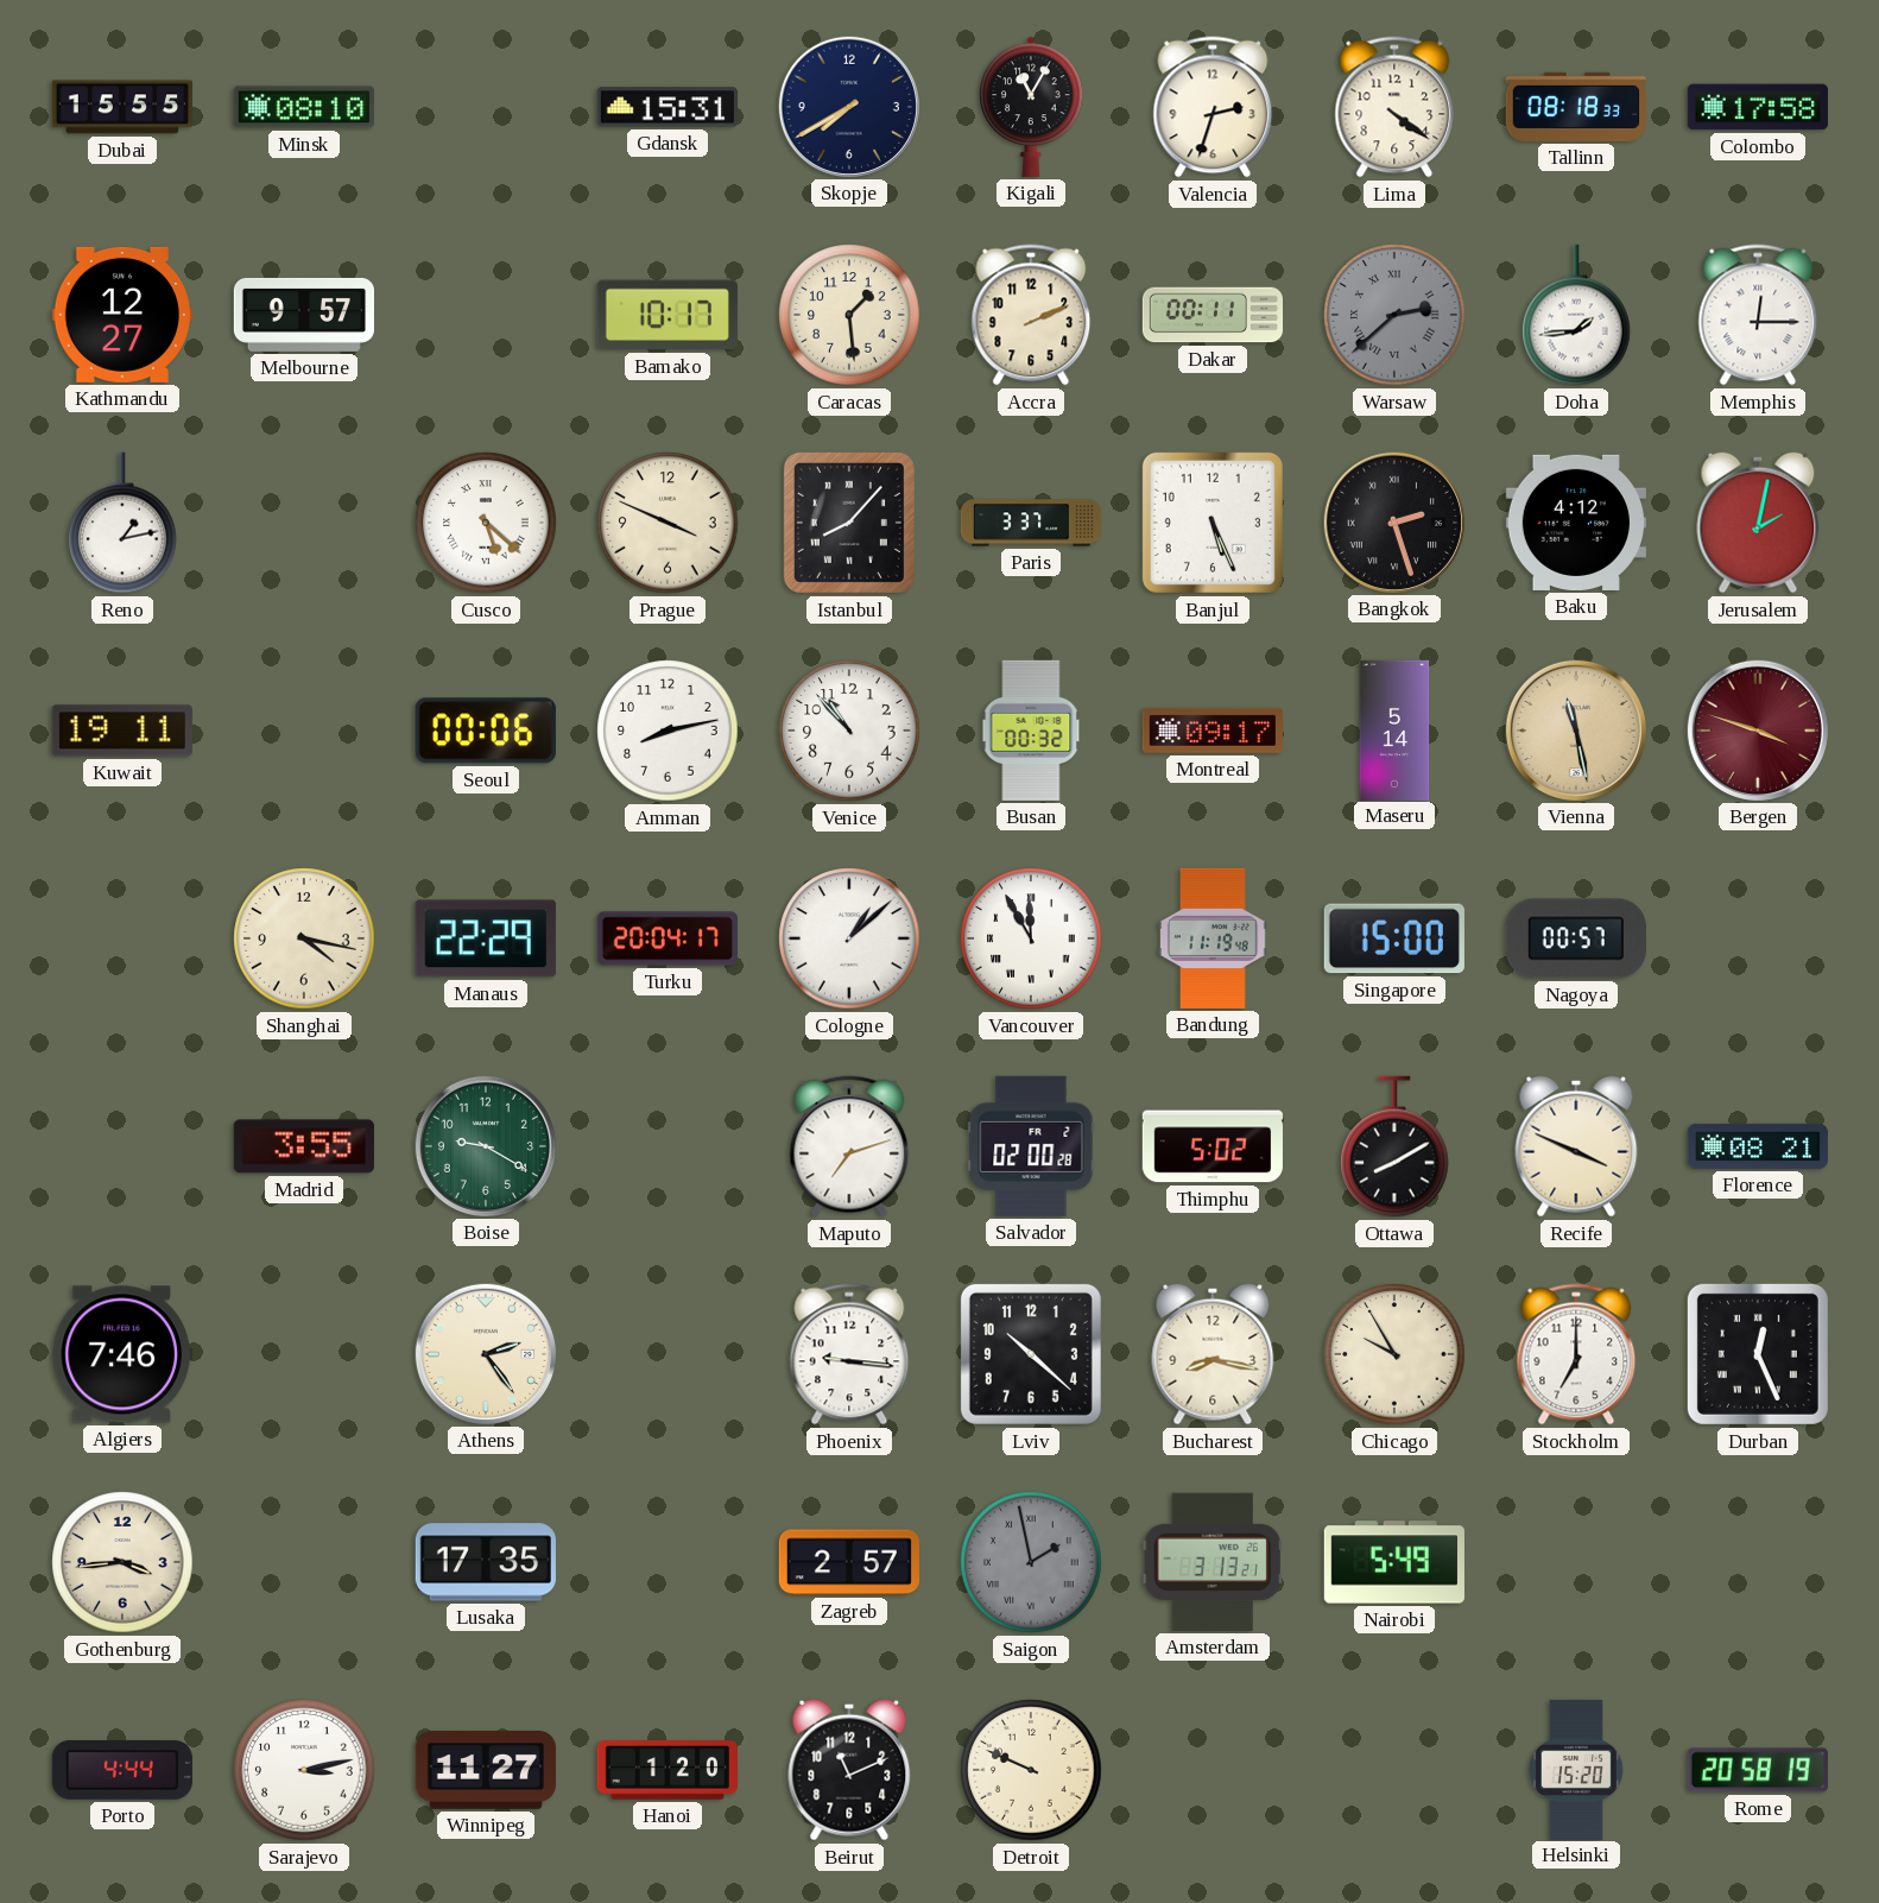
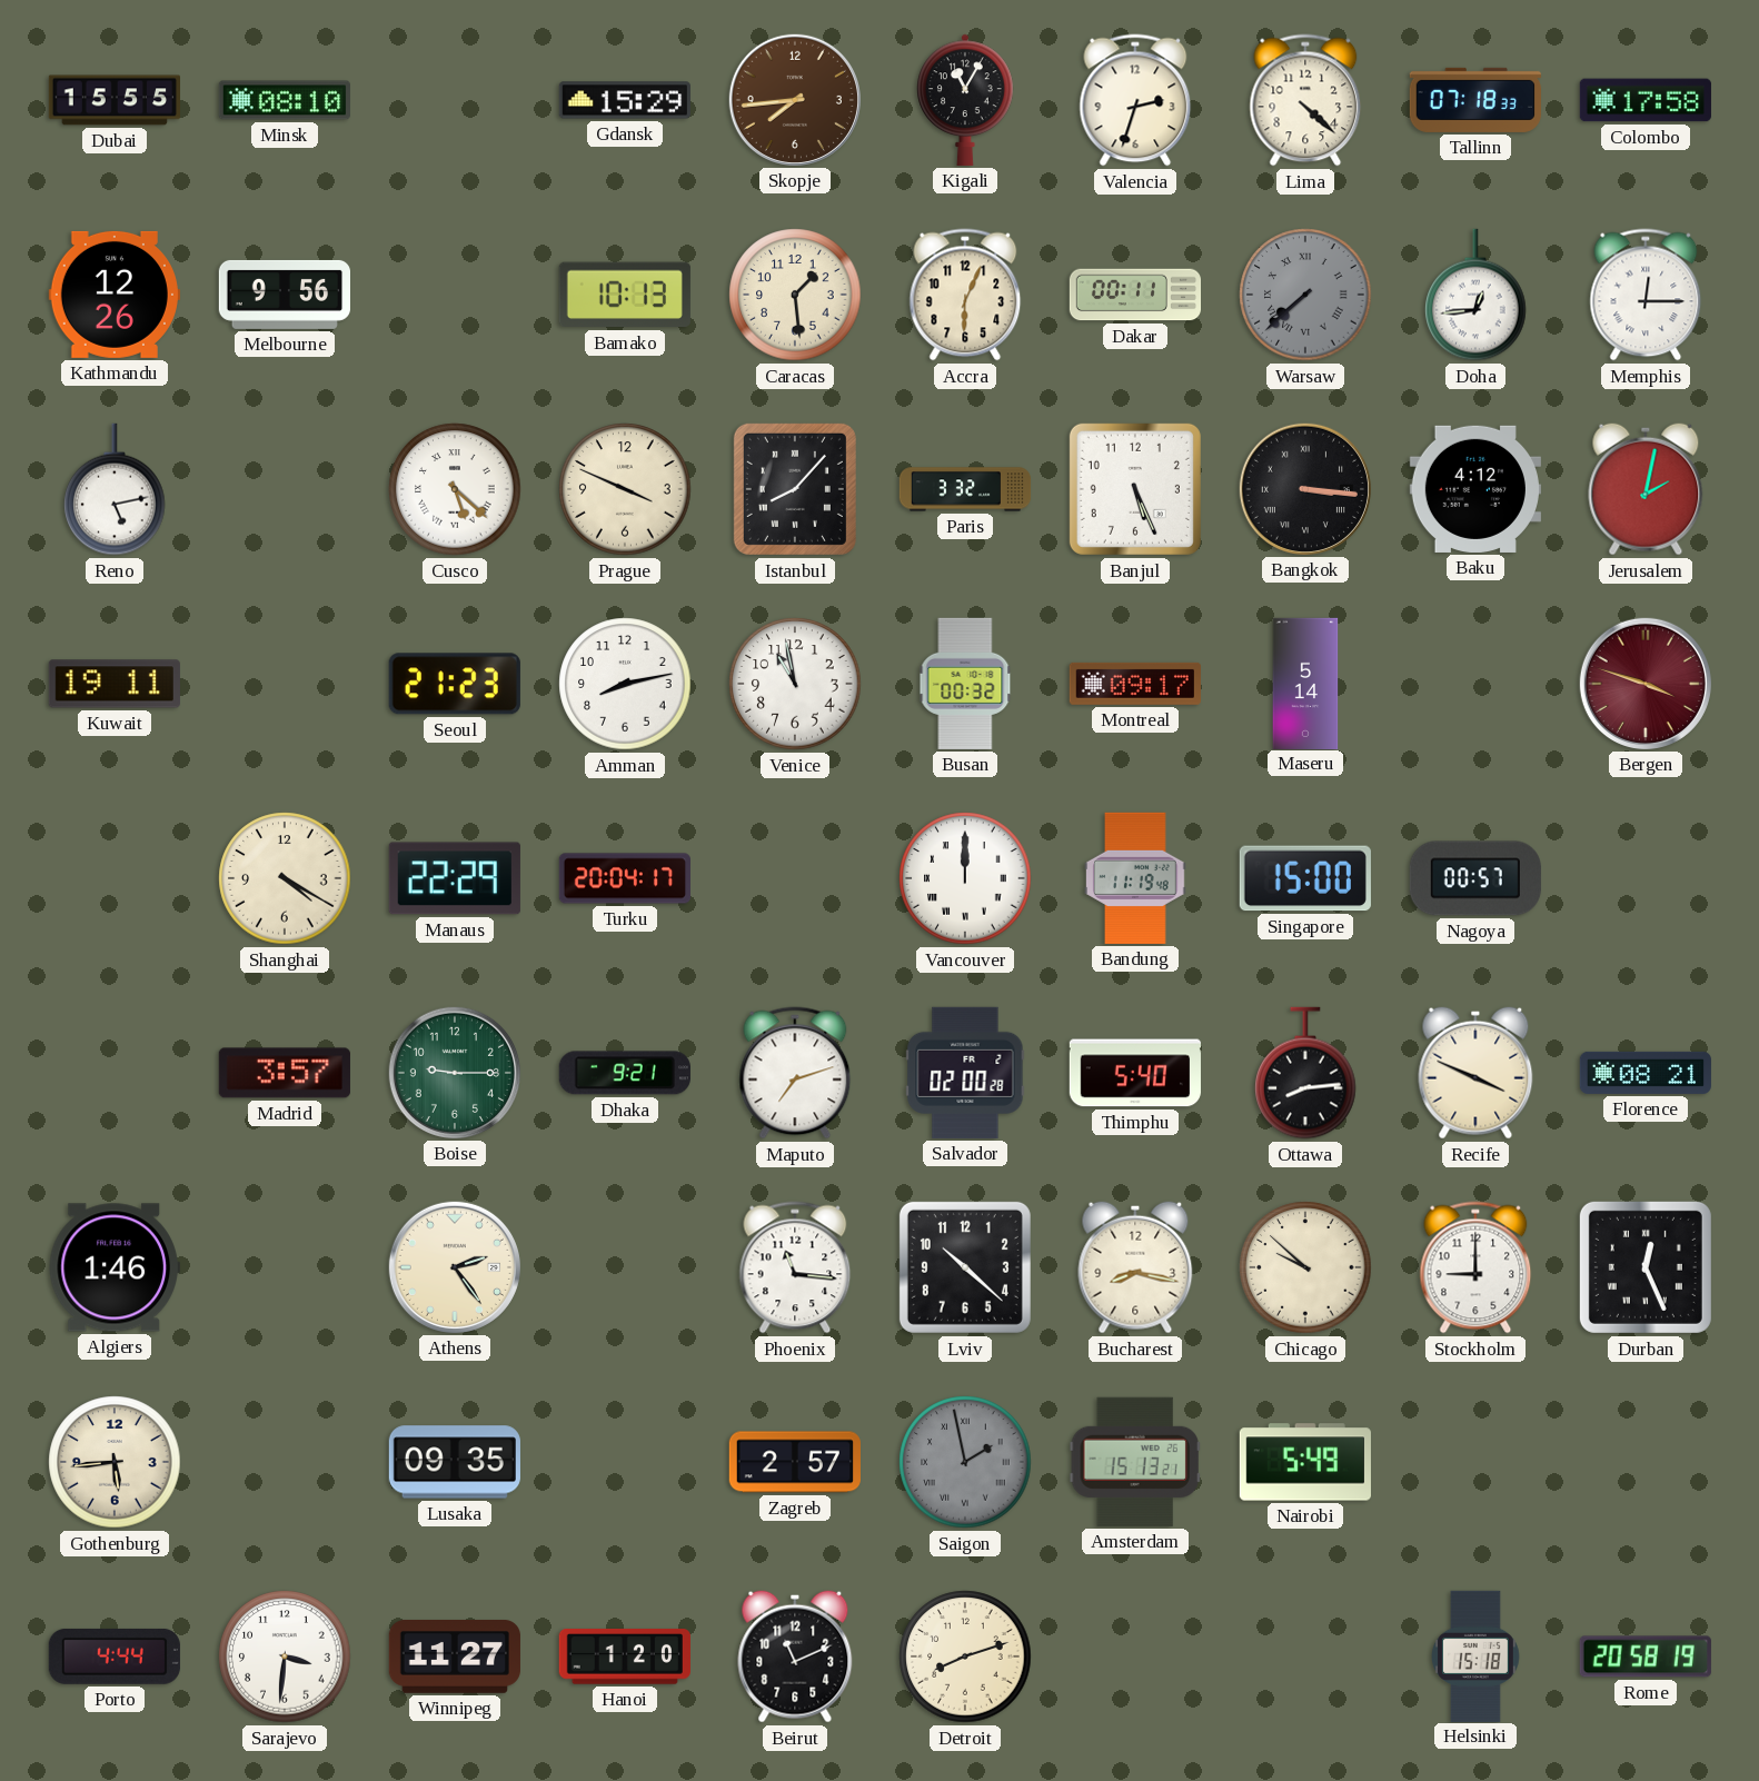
Gdansk: 15:31 -> 15:29
Skopje: 7:40 -> 7:44
Skopje dial: navy -> brown
Lima: 4:21 -> 4:22
Tallinn: 08:18 -> 07:18
Kathmandu: 12:27 -> 12:26
Melbourne: 9:57 -> 9:56
Bamako: 10:17 -> 10:13
Accra: 2:11 -> 6:04
Warsaw: 2:38 -> 7:38
Doha: 1:44 -> 12:44
Reno: 1:13 -> 5:13
Paris: 3:37 -> 3:32
Bangkok: 2:27 -> 3:16
Seoul: 00:06 -> 21:23
Venice: 10:53 -> 10:58
Vienna: 11:28 -> none
Shanghai: 4:17 -> 4:20
Cologne: 1:08 -> none
Vancouver: 11:55 -> 12:00
Madrid: 3:55 -> 3:57
Boise: 9:20 -> 9:15
Dhaka: none -> 9:21
Thimphu: 5:02 -> 5:40
Ottawa: 8:10 -> 8:14
Algiers: 7:46 -> 1:46
Phoenix: 9:16 -> 11:16
Chicago: 9:55 -> 9:52
Stockholm: 7:00 -> 9:00
Gothenburg: 3:44 -> 5:44
Lusaka: 17:35 -> 09:35
Amsterdam: 3:13 -> 15:13
Sarajevo: 3:13 -> 3:31
Detroit: 9:49 -> 8:12
Helsinki: 15:20 -> 15:18
